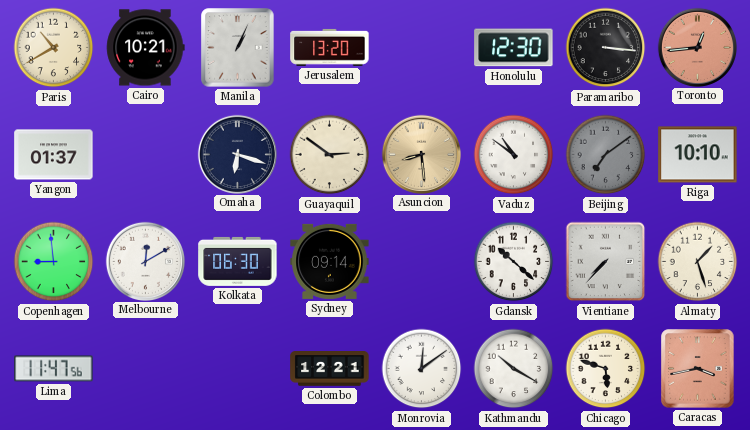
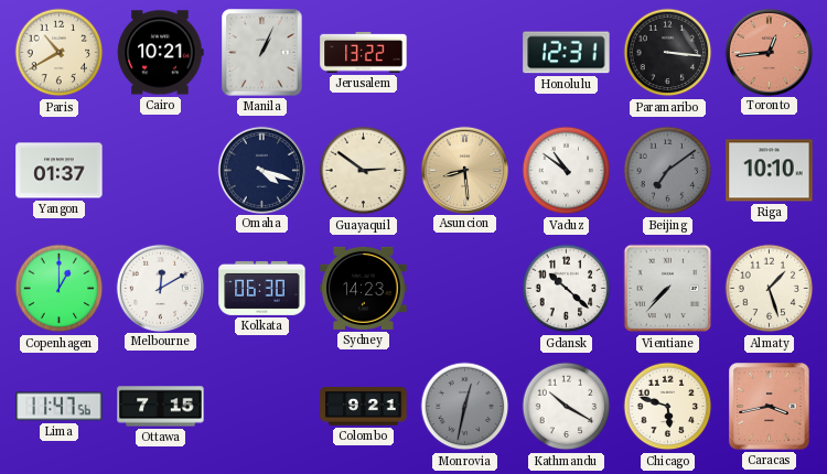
Jerusalem: 13:20 -> 13:22
Honolulu: 12:30 -> 12:31
Omaha: 6:18 -> 4:18
Copenhagen: 8:59 -> 1:00
Sydney: 09:14 -> 14:23
Ottawa: none -> 7:15
Colombo: 12:21 -> 9:21
Monrovia: 12:09 -> 12:32
Monrovia dial: white -> grey
